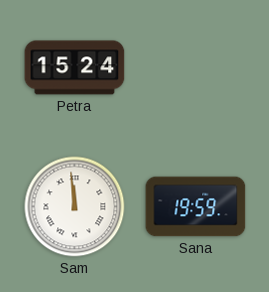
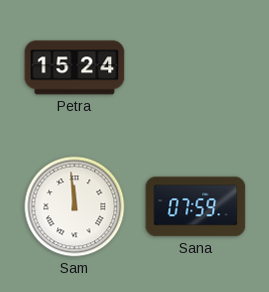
Sana: 19:59 -> 07:59
